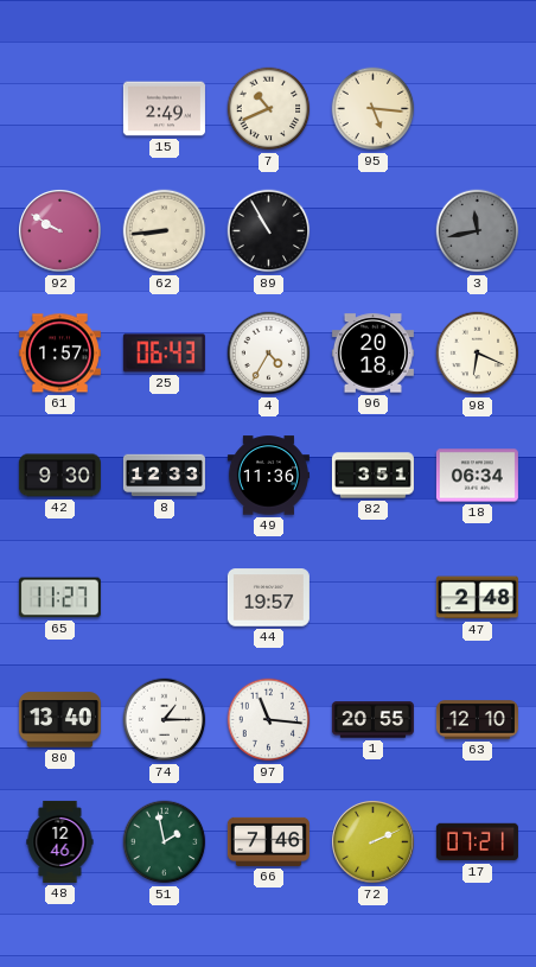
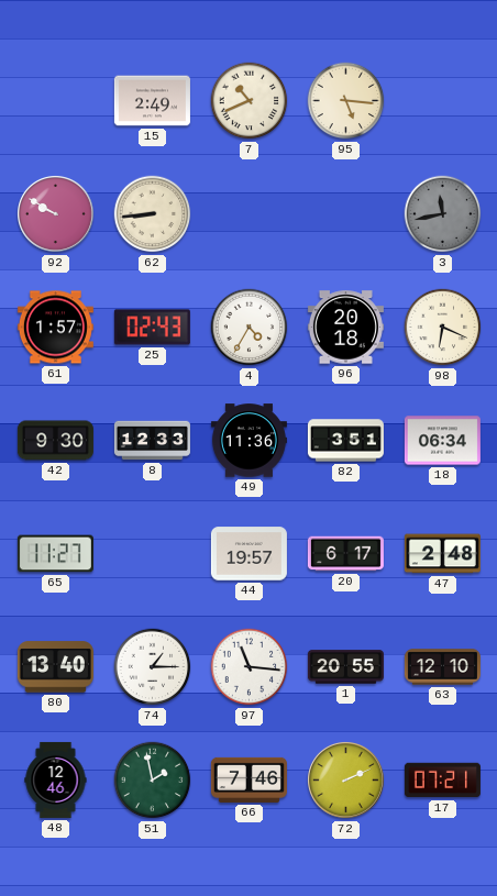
89: 10:55 -> none
25: 06:43 -> 02:43
20: none -> 6:17
